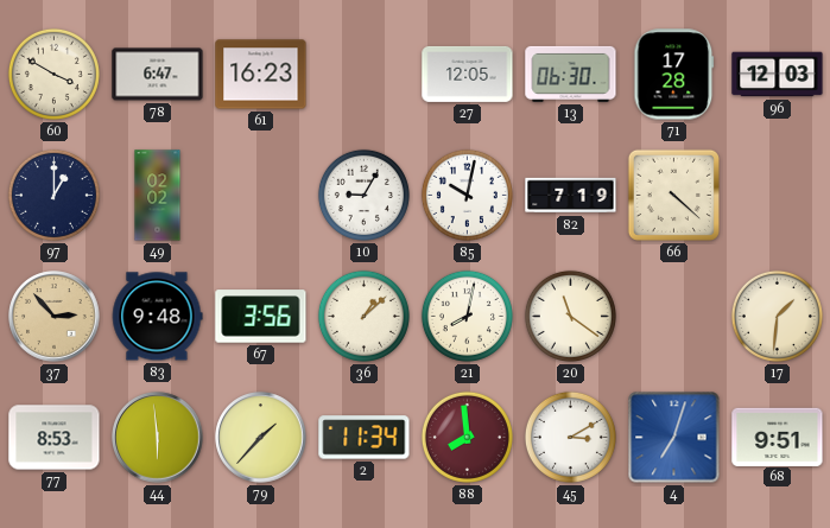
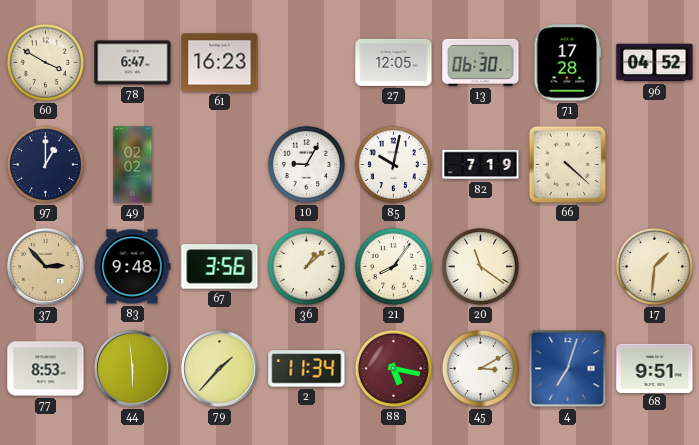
96: 12:03 -> 04:52
21: 8:02 -> 8:06
88: 7:59 -> 5:17
